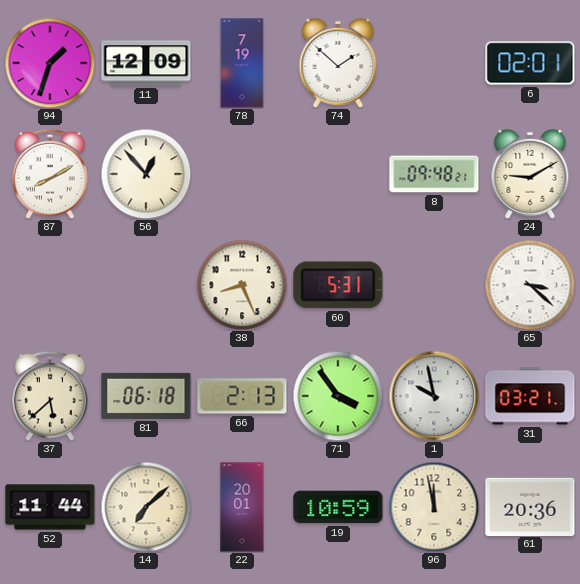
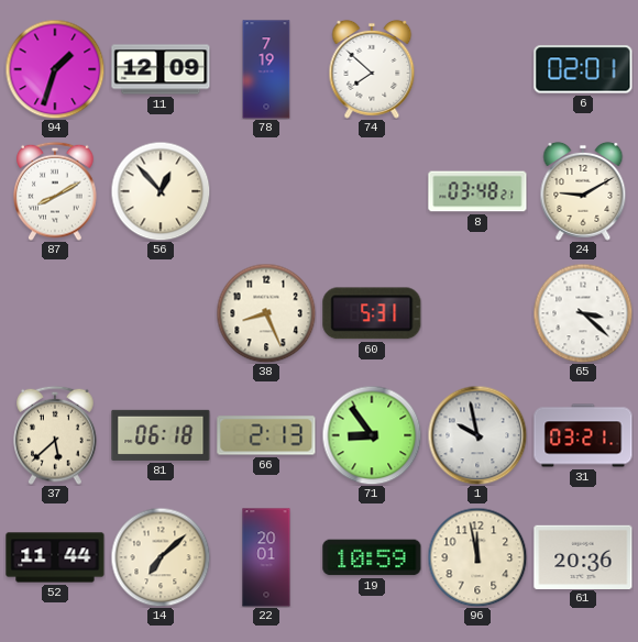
74: 1:52 -> 7:52
8: 09:48 -> 03:48
71: 3:54 -> 8:54
